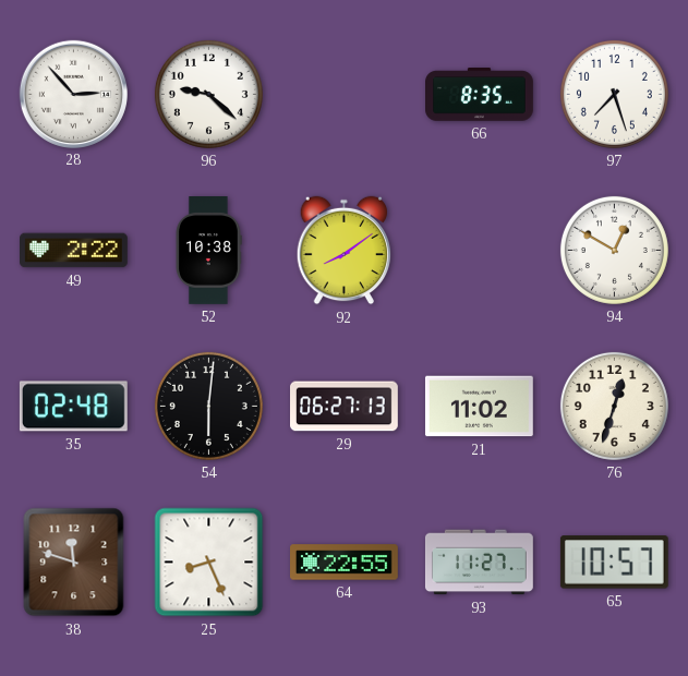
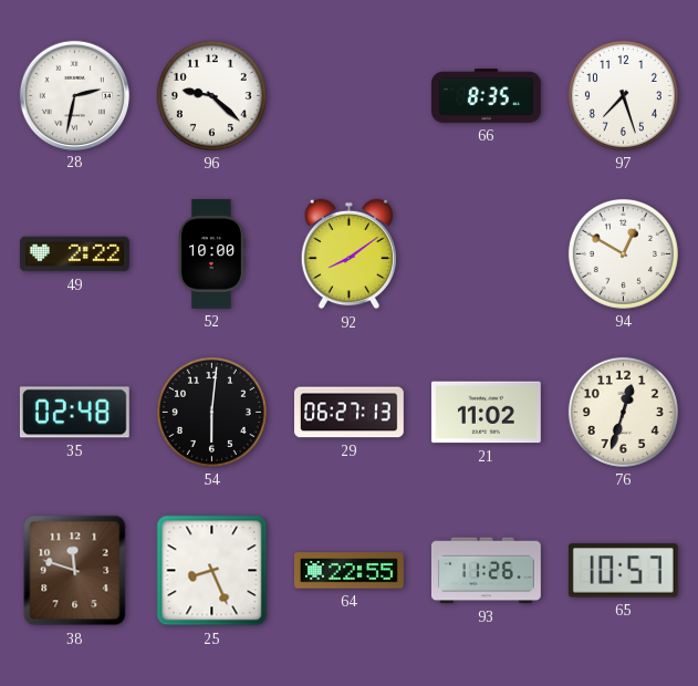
28: 2:53 -> 2:32
52: 10:38 -> 10:00
93: 11:27 -> 11:26
